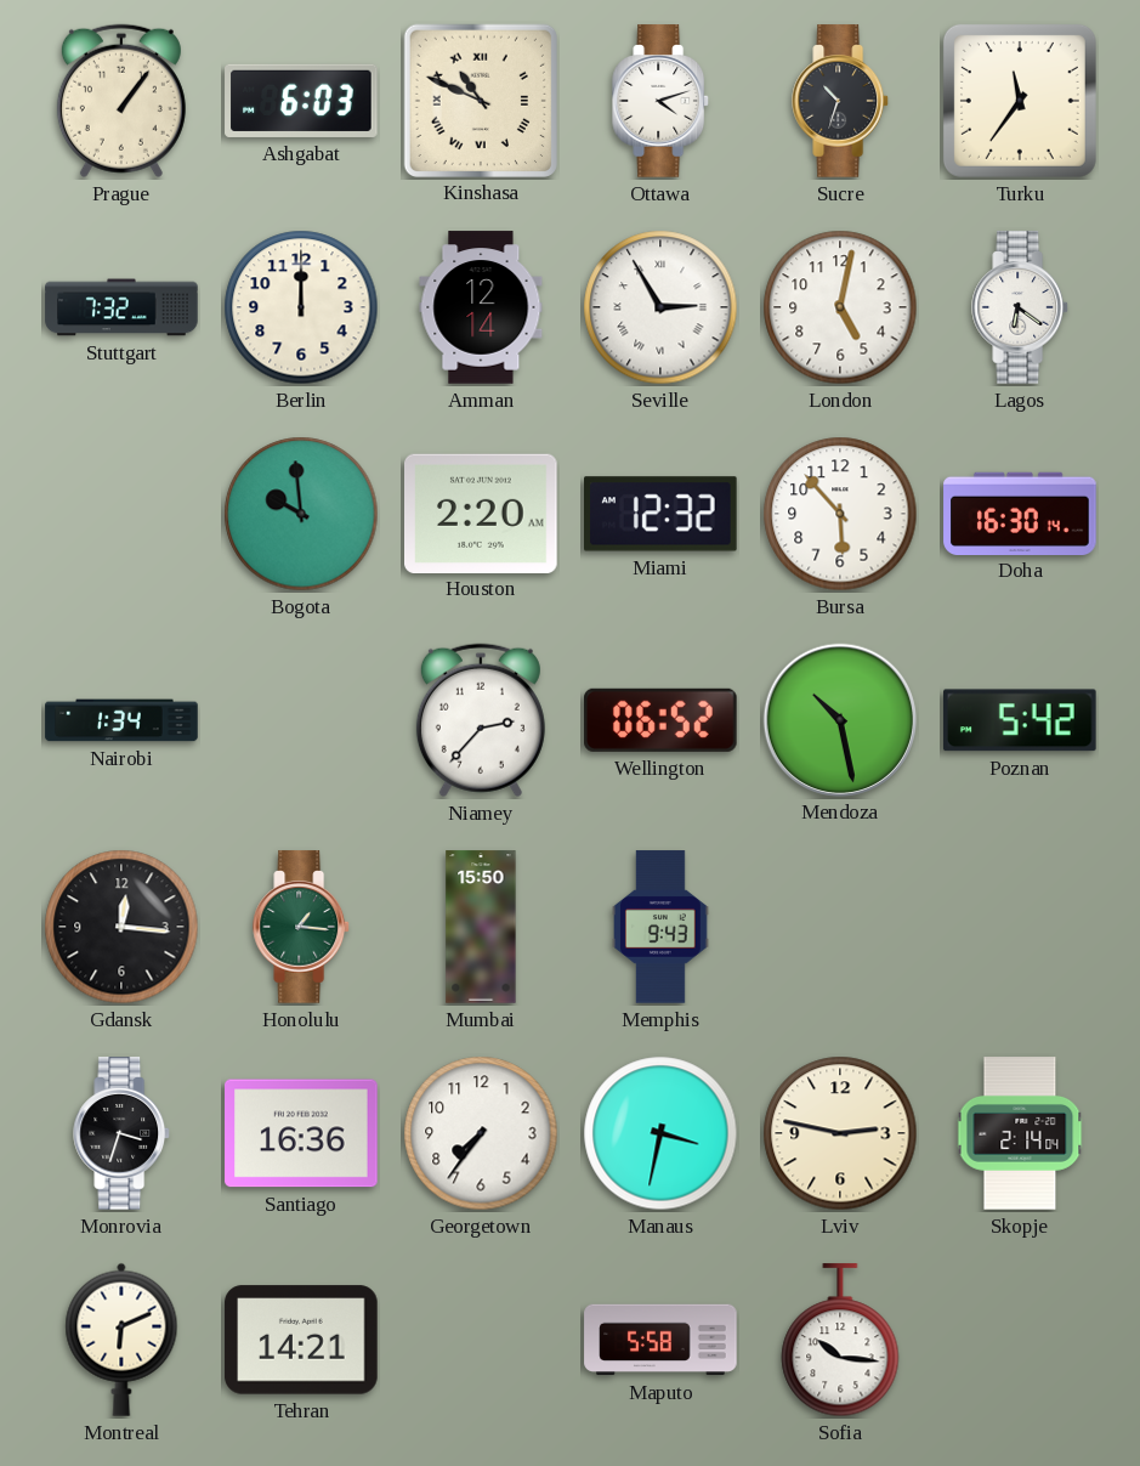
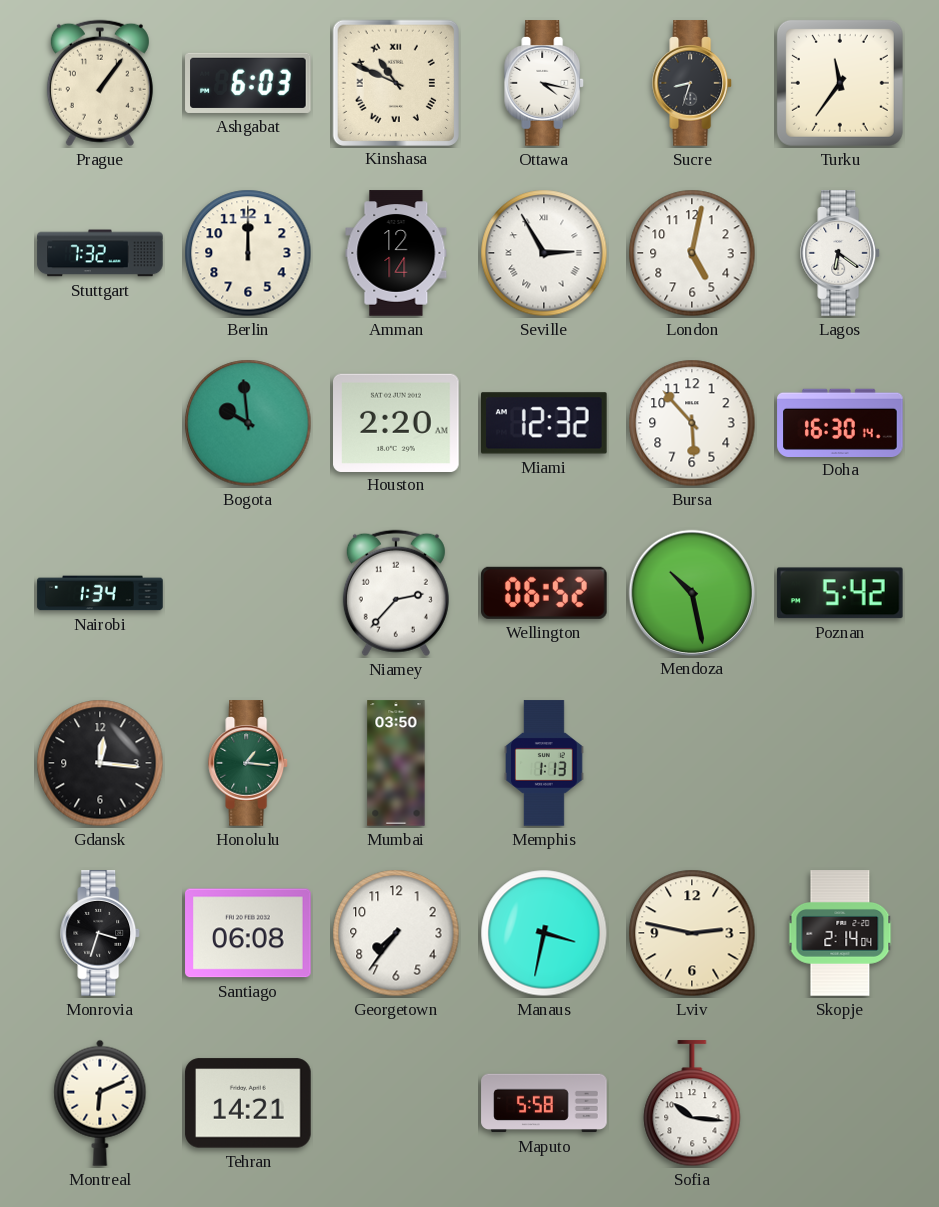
Ottawa: 4:12 -> 4:17
Sucre: 10:33 -> 8:33
Mumbai: 15:50 -> 03:50
Memphis: 9:43 -> 1:13
Santiago: 16:36 -> 06:08
